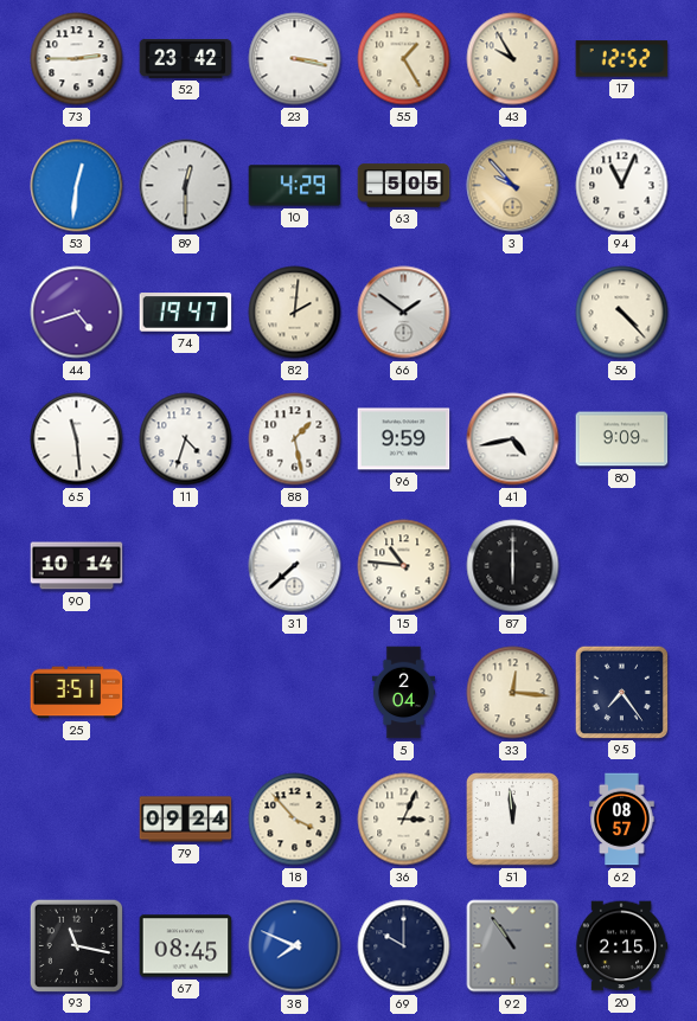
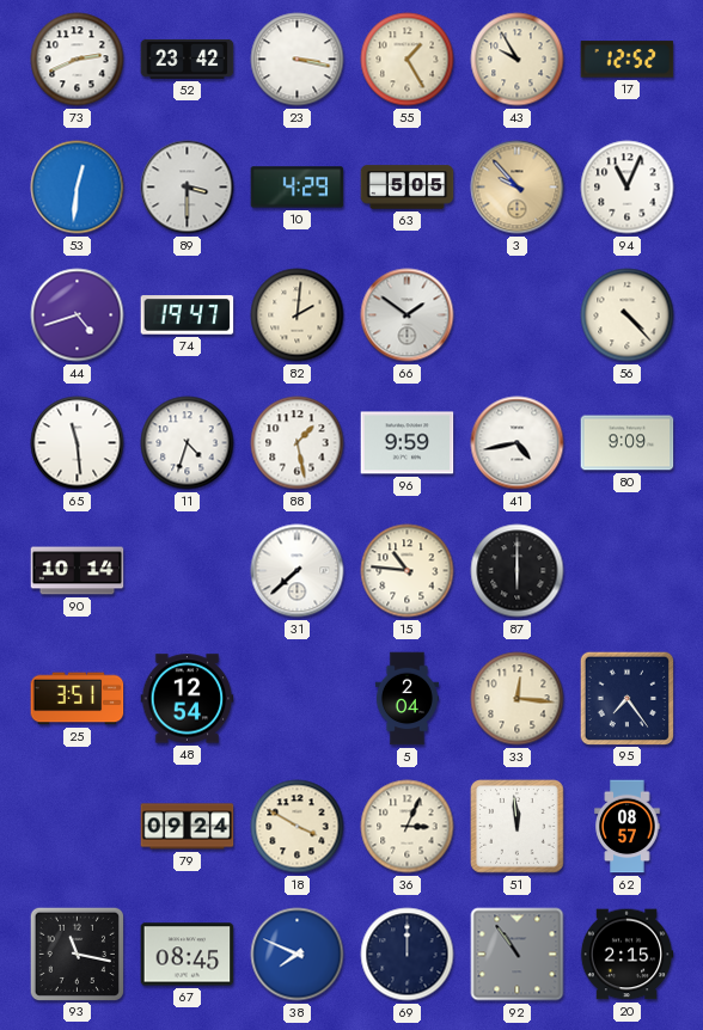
73: 2:45 -> 2:41
89: 12:30 -> 3:30
48: none -> 12:54
18: 3:53 -> 3:50
69: 10:00 -> 12:00
